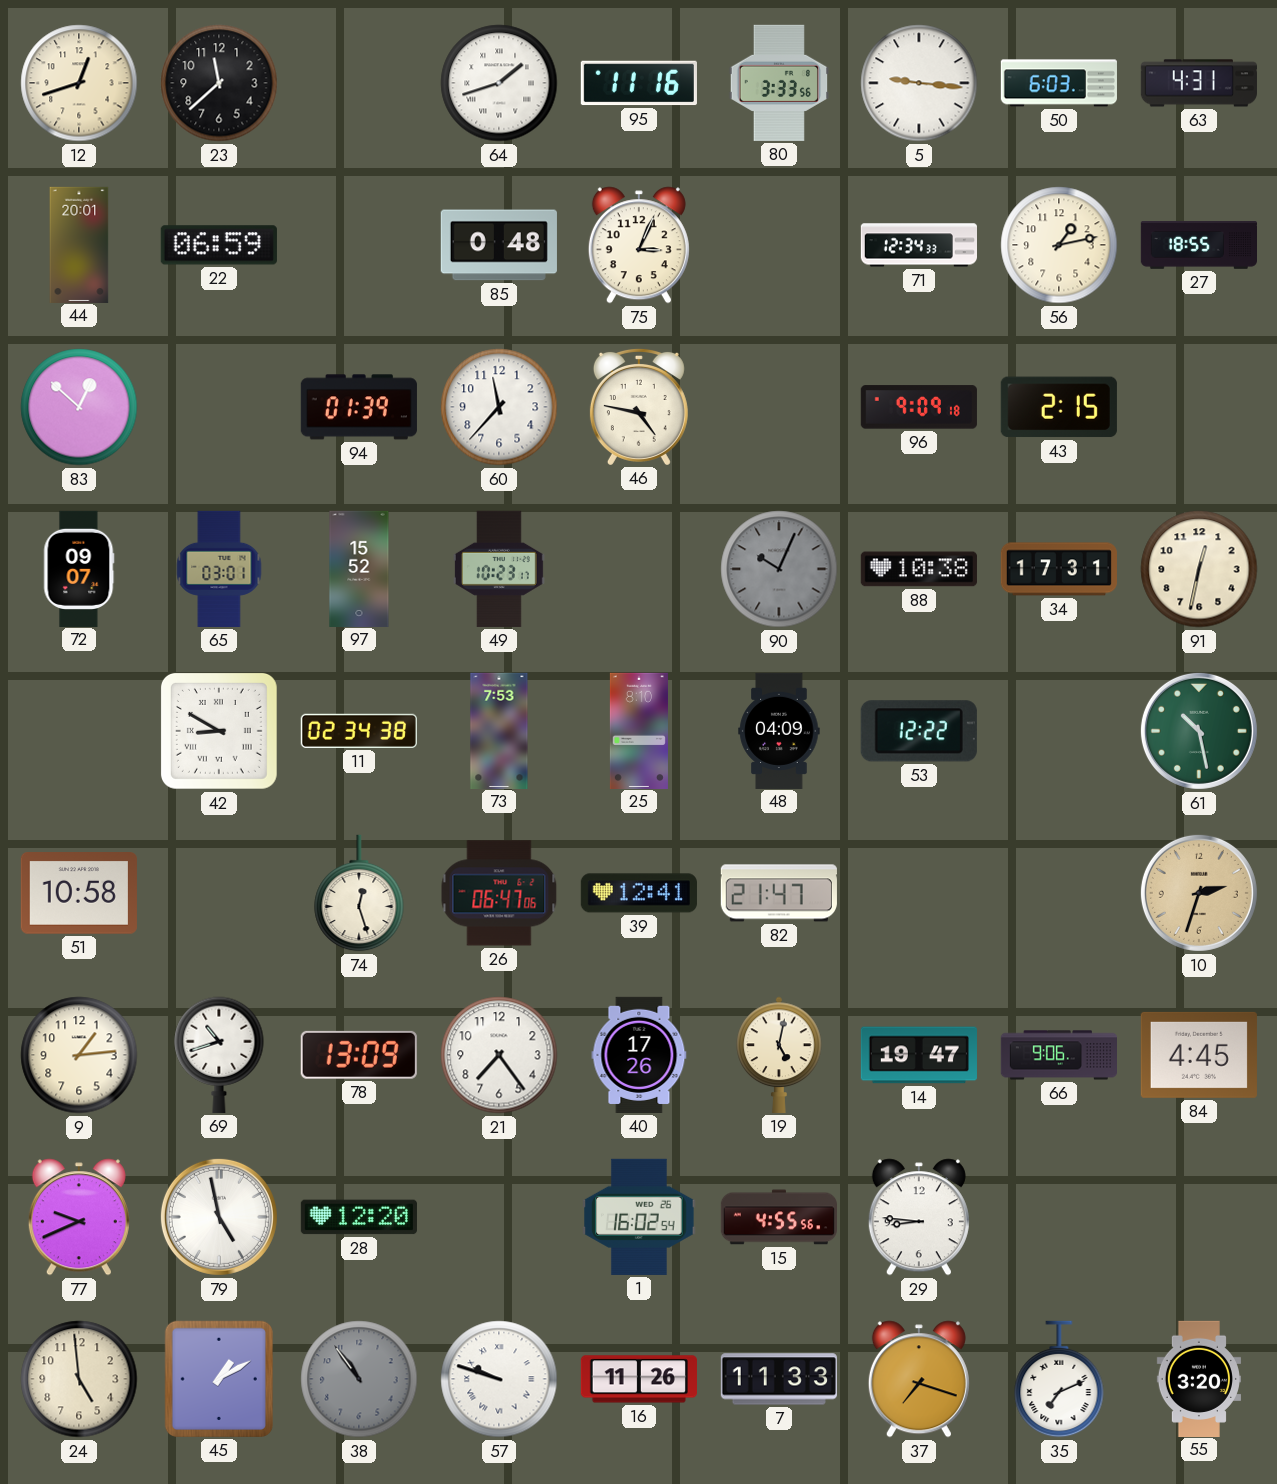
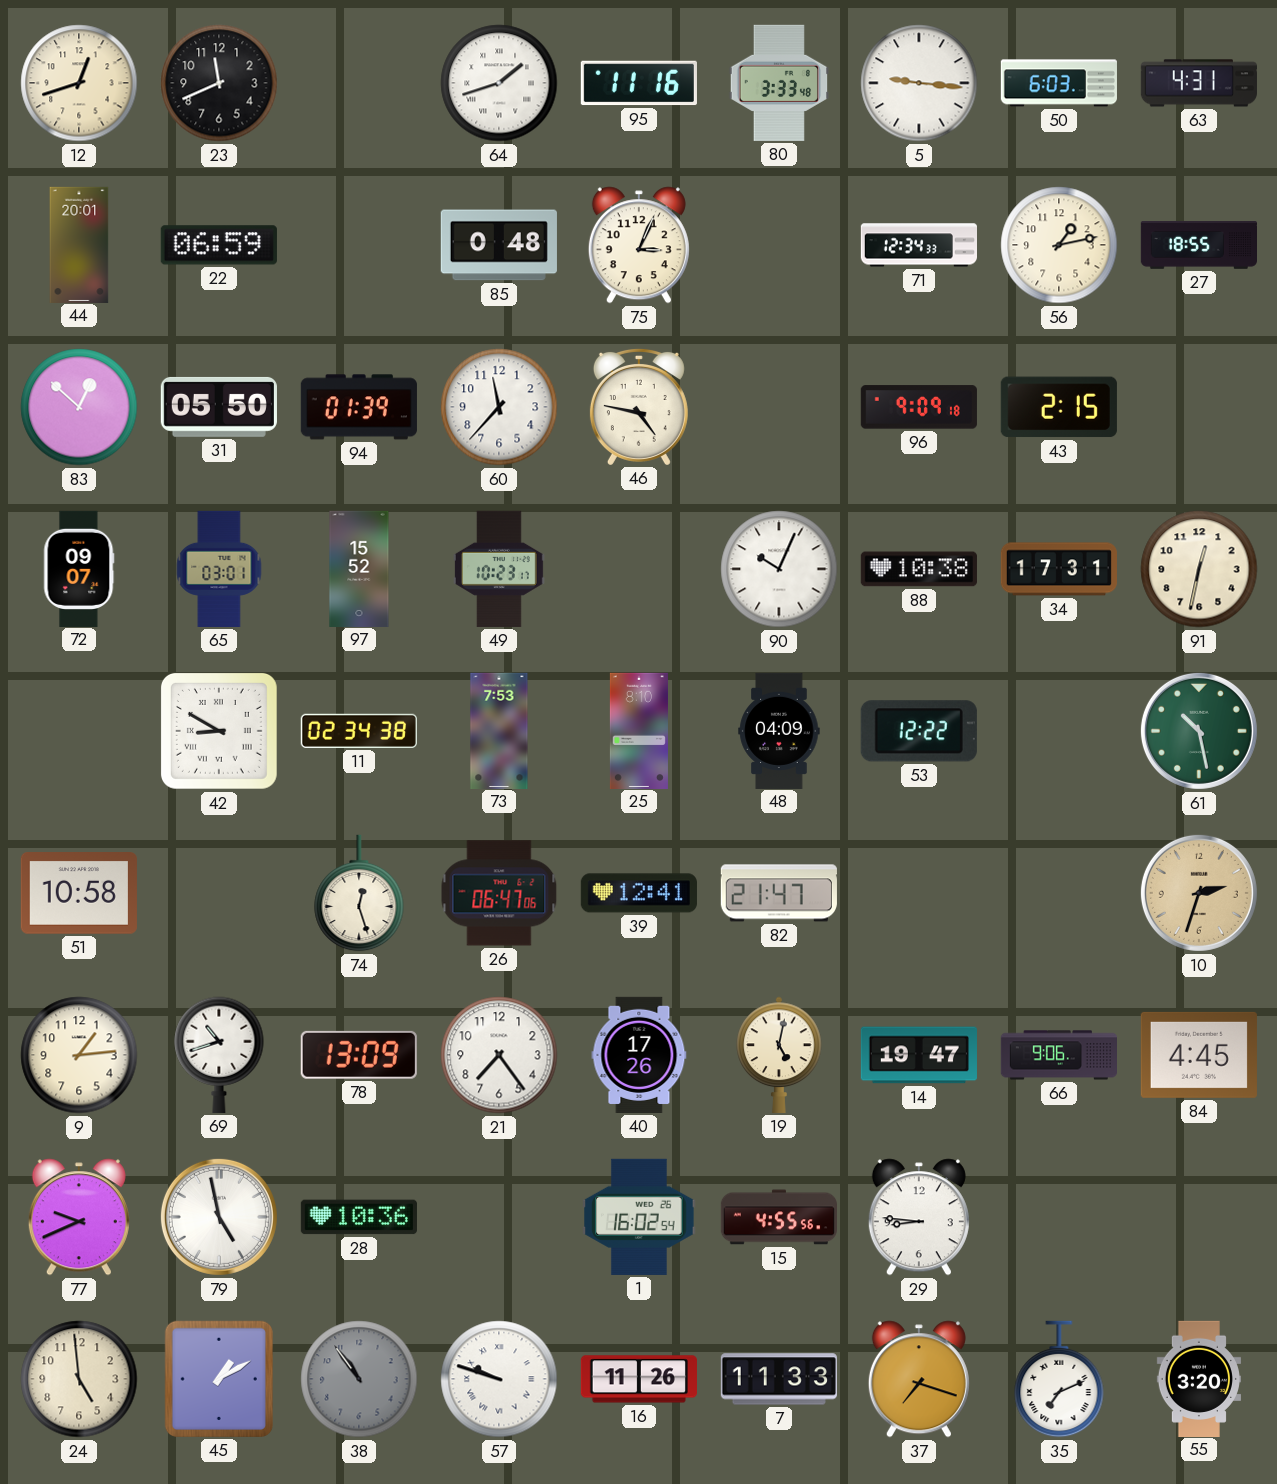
23: 11:38 -> 11:41
80: 3:33:56 -> 3:33:48
31: none -> 05:50
90 dial: grey -> white
28: 12:20 -> 10:36
